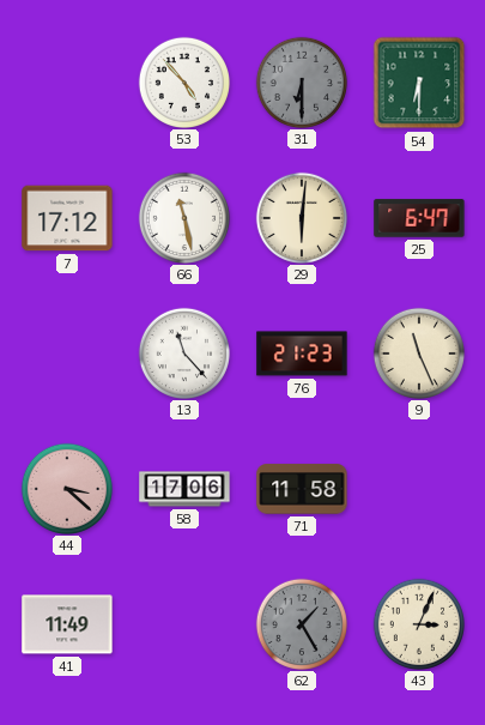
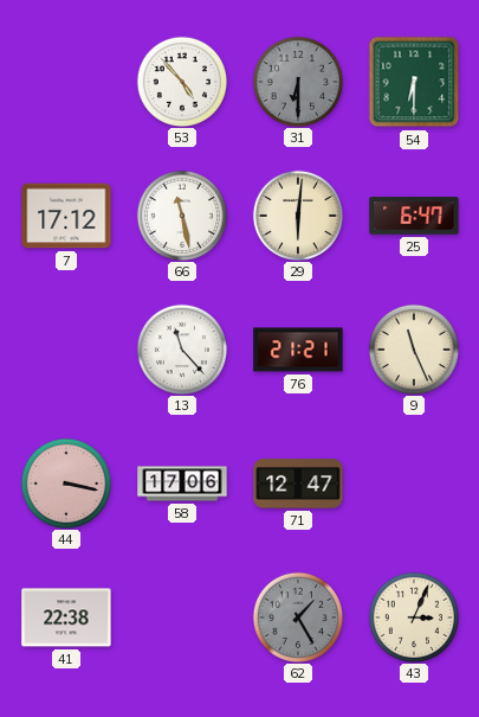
76: 21:23 -> 21:21
44: 3:22 -> 3:17
71: 11:58 -> 12:47
41: 11:49 -> 22:38
